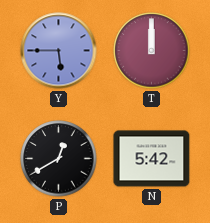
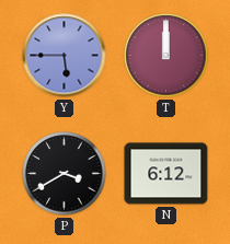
P: 12:40 -> 3:40
N: 5:42 -> 6:12
